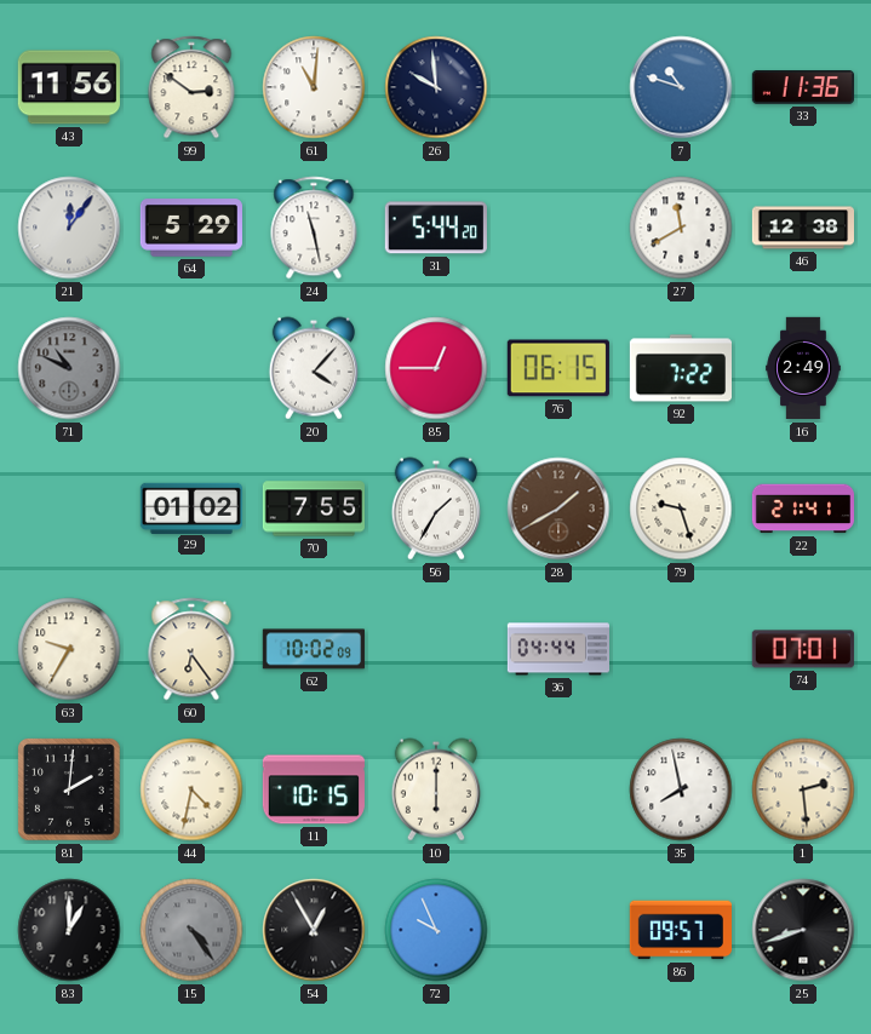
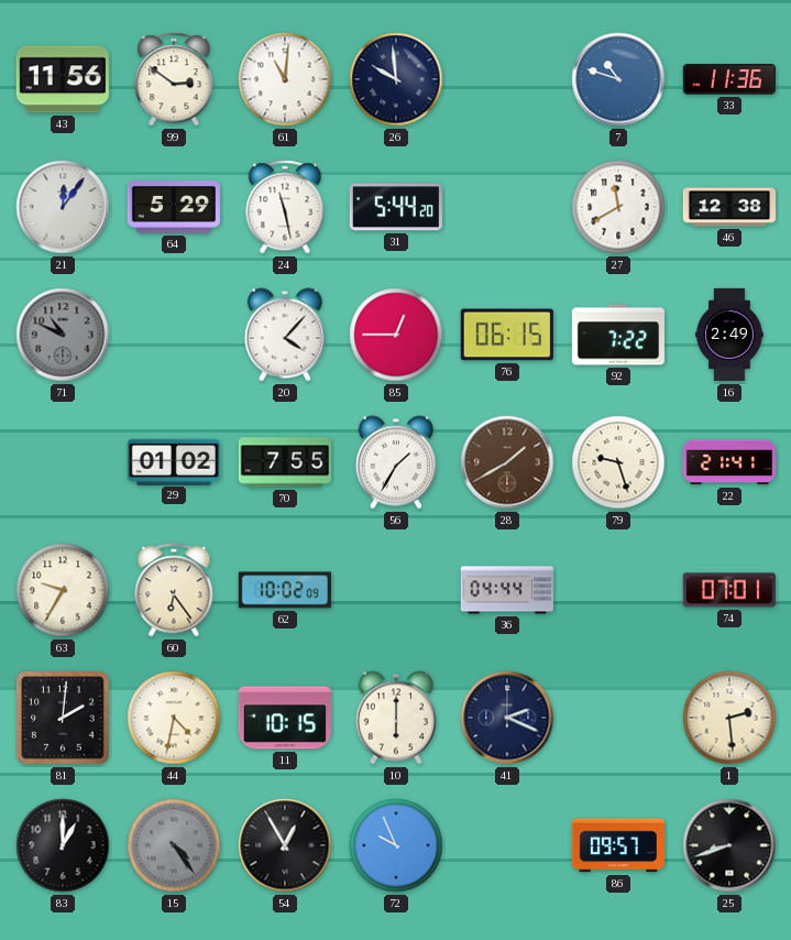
41: none -> 2:19
35: 7:58 -> none
